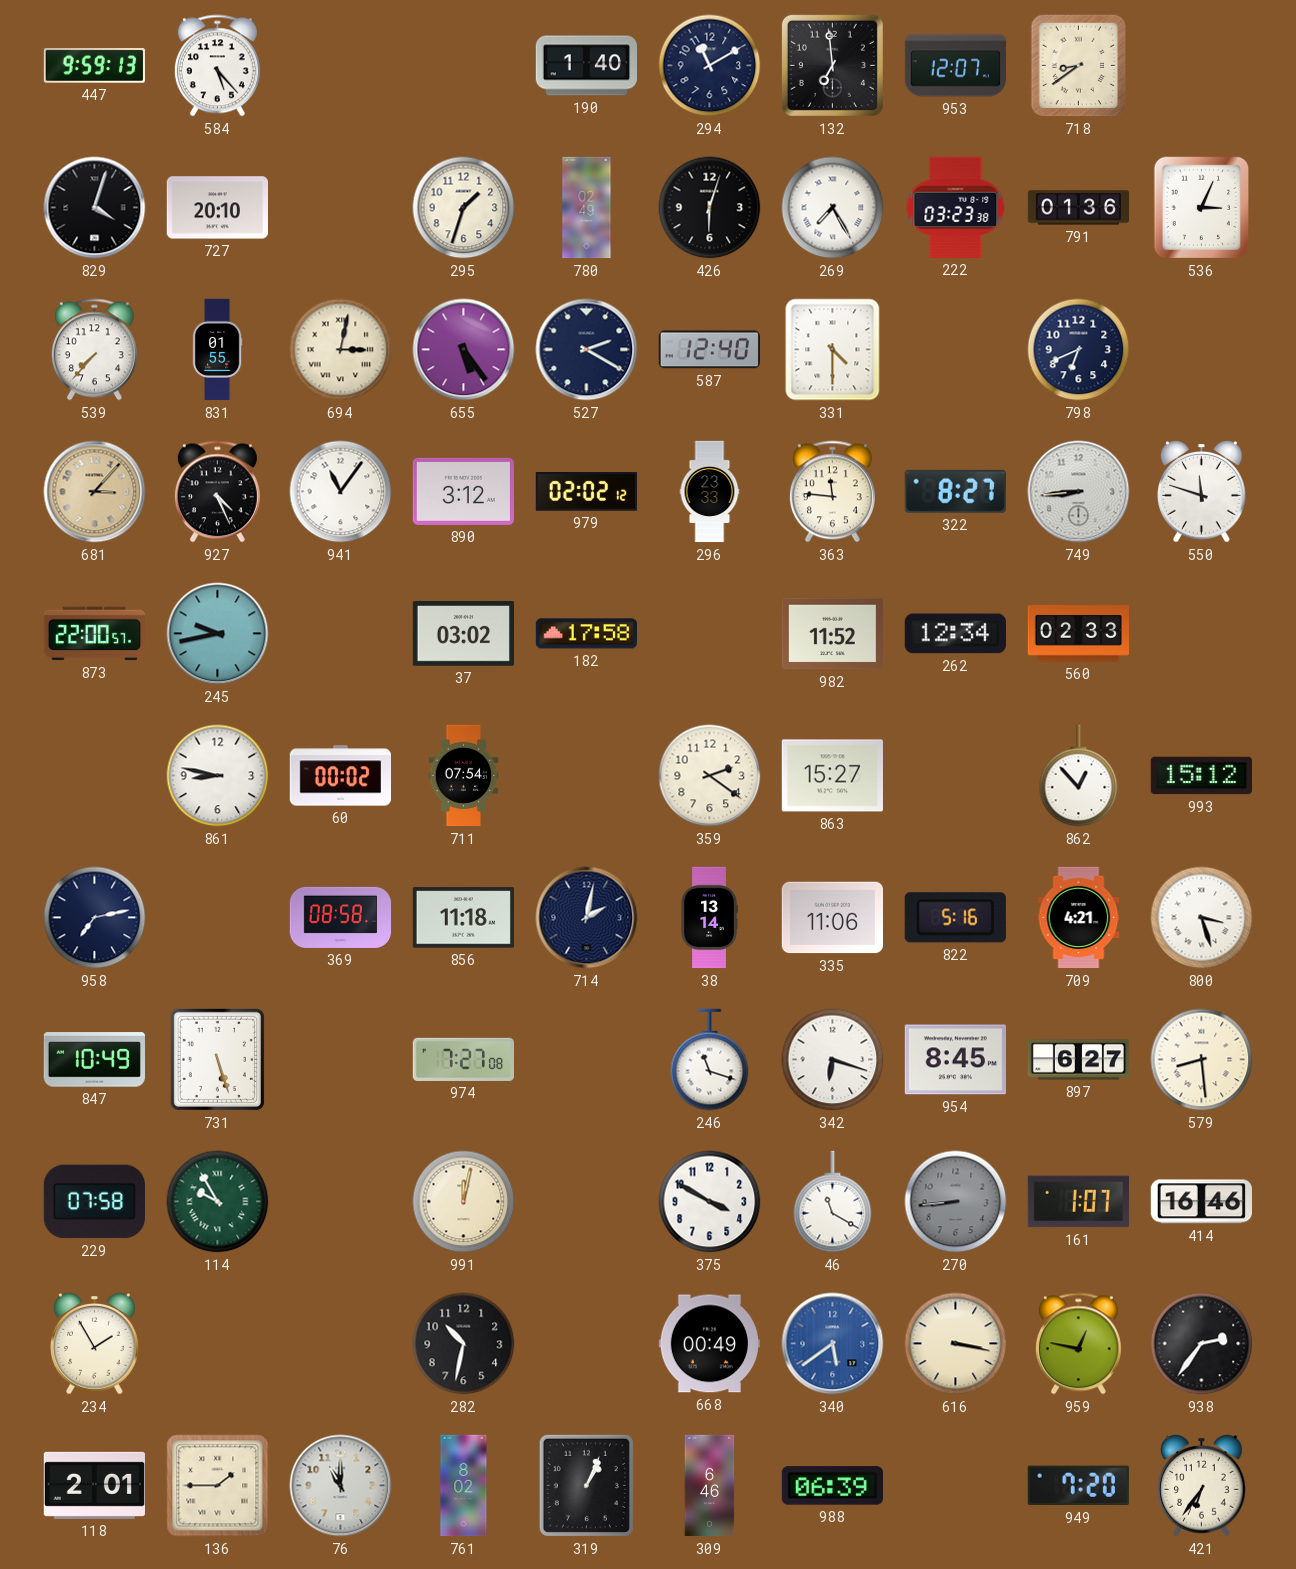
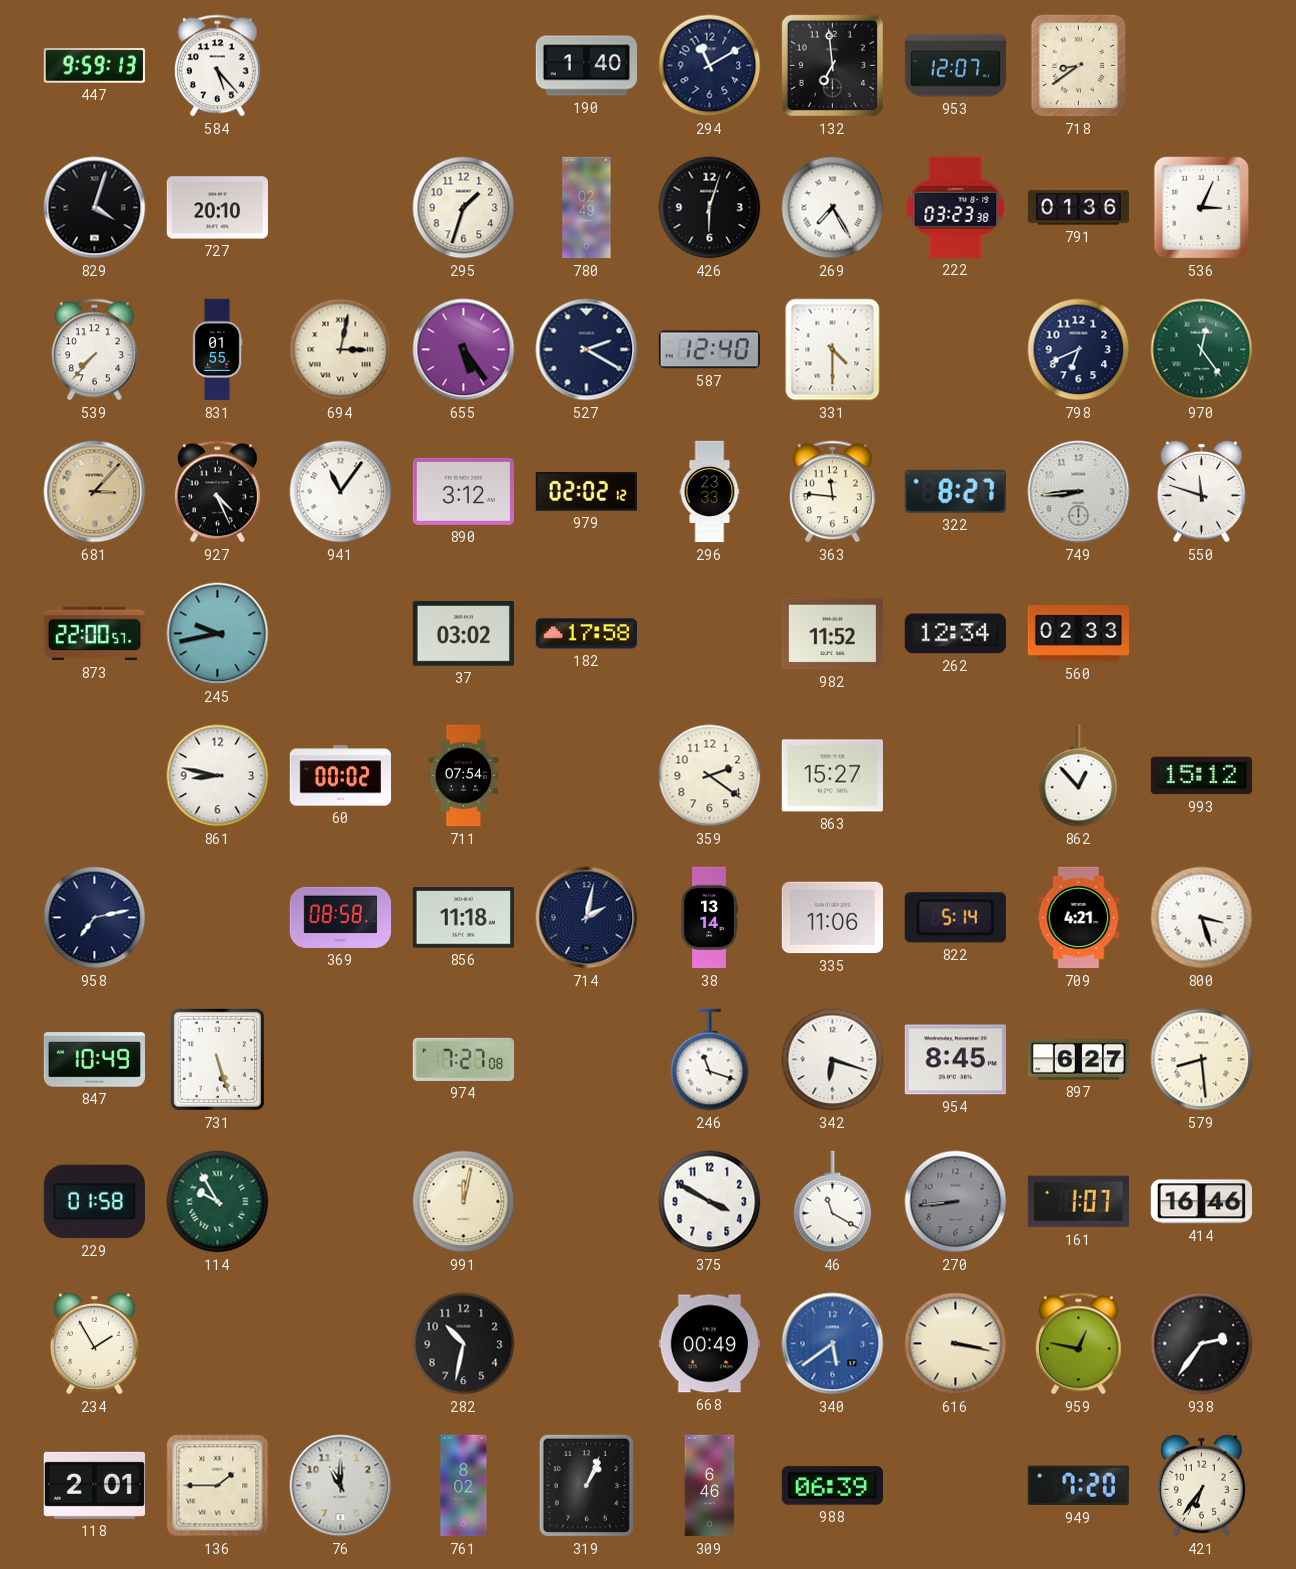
970: none -> 12:24
822: 5:16 -> 5:14
229: 07:58 -> 01:58
